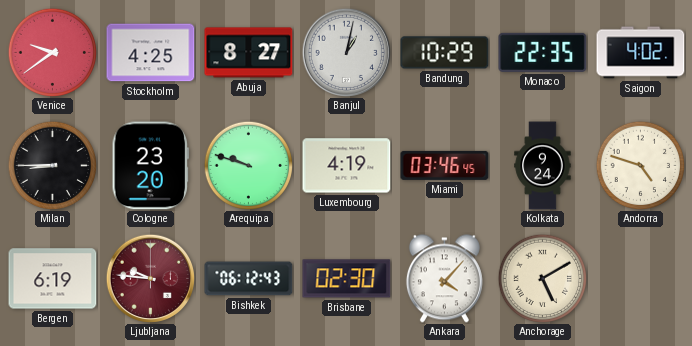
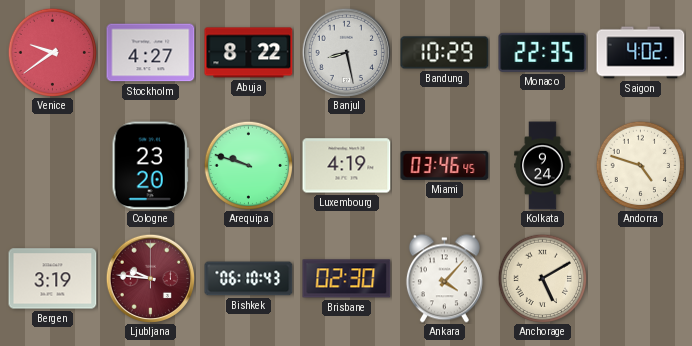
Stockholm: 4:25 -> 4:27
Abuja: 8:27 -> 8:22
Banjul: 1:02 -> 8:28
Milan: 8:45 -> none
Bergen: 6:19 -> 3:19
Bishkek: 06:12 -> 06:10
